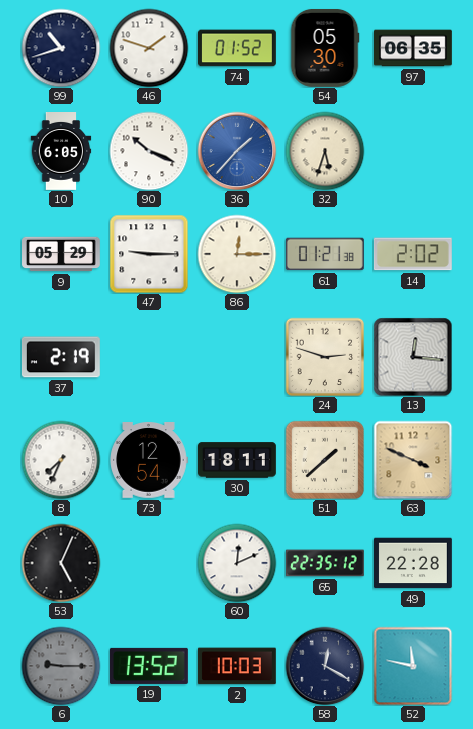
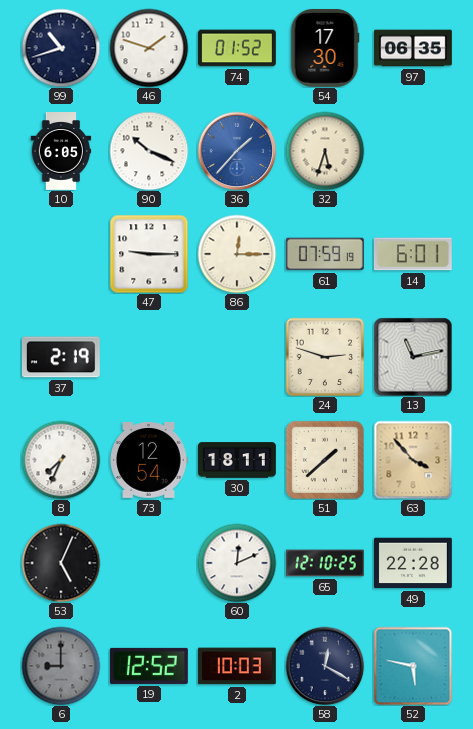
54: 05:30 -> 17:30
9: 05:29 -> none
61: 01:21 -> 07:59
14: 2:02 -> 6:01
13: 12:16 -> 11:13
63: 3:49 -> 3:53
65: 22:35 -> 12:10
6: 9:15 -> 9:00
19: 13:52 -> 12:52
52: 11:47 -> 5:47
